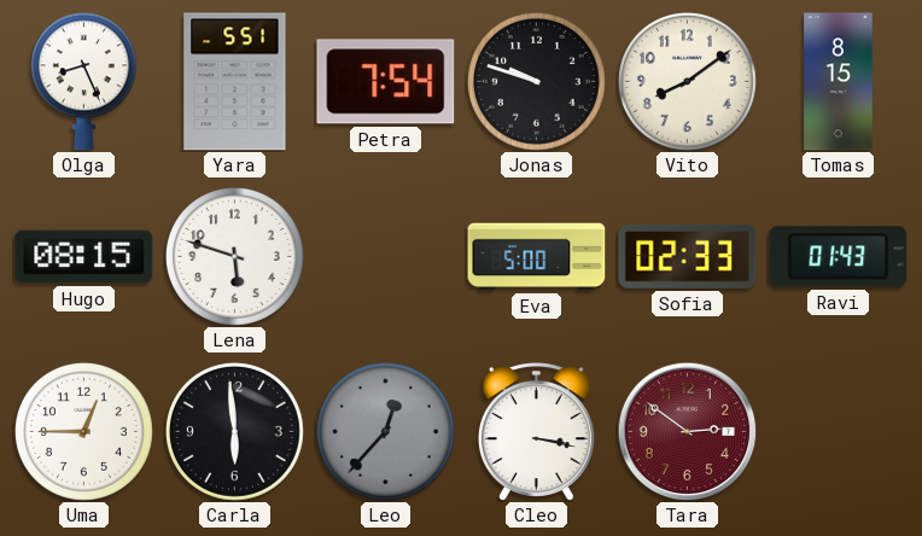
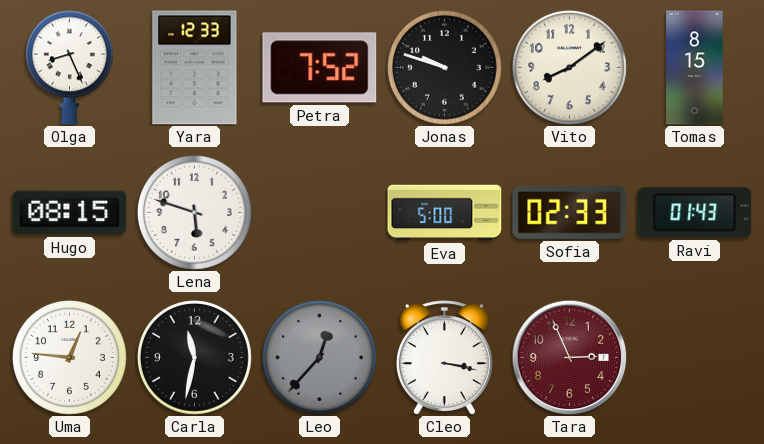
Yara: 5:51 -> 12:33
Petra: 7:54 -> 7:52
Uma: 12:45 -> 12:46
Carla: 5:59 -> 11:32
Tara: 2:51 -> 2:56
